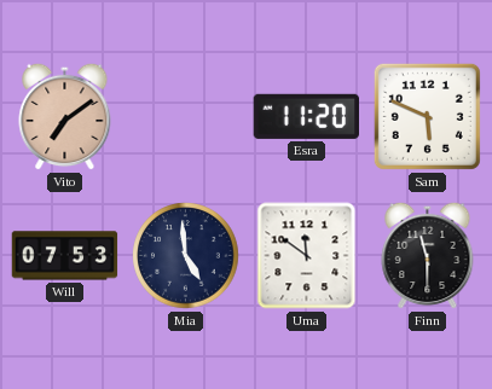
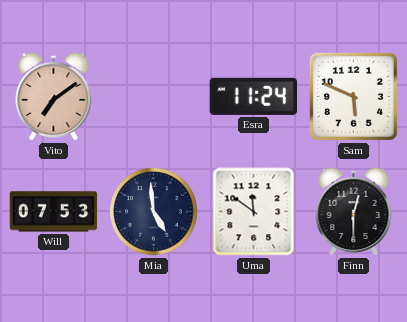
Esra: 11:20 -> 11:24
Finn: 11:30 -> 12:30
